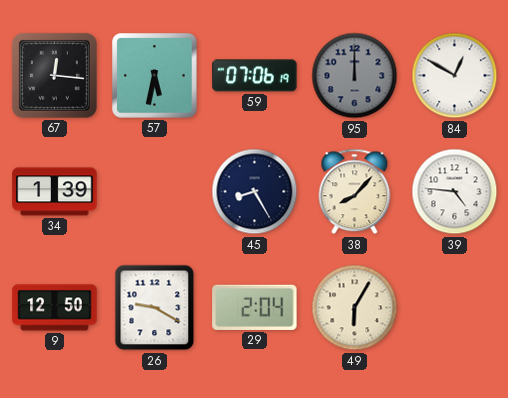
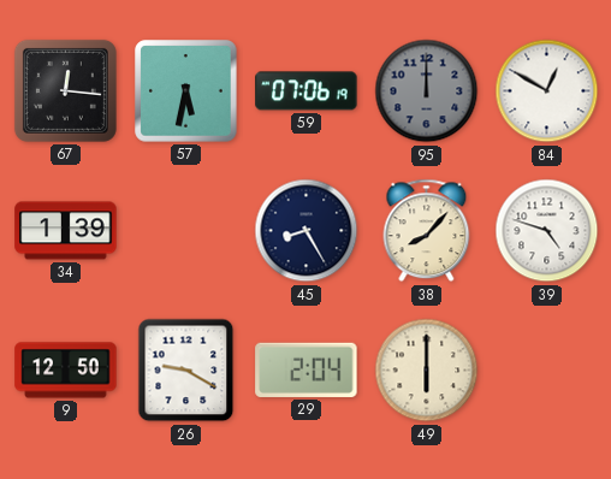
39: 4:46 -> 4:48
49: 6:05 -> 6:00
